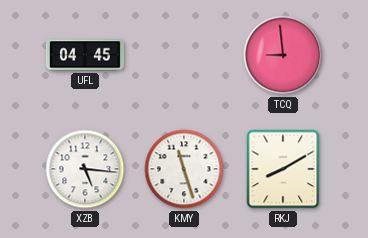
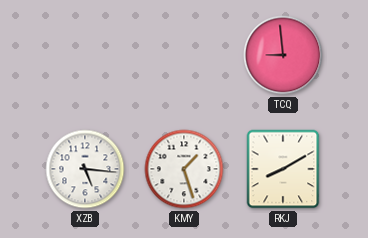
UFL: 04:45 -> none
KMY: 11:27 -> 1:27
